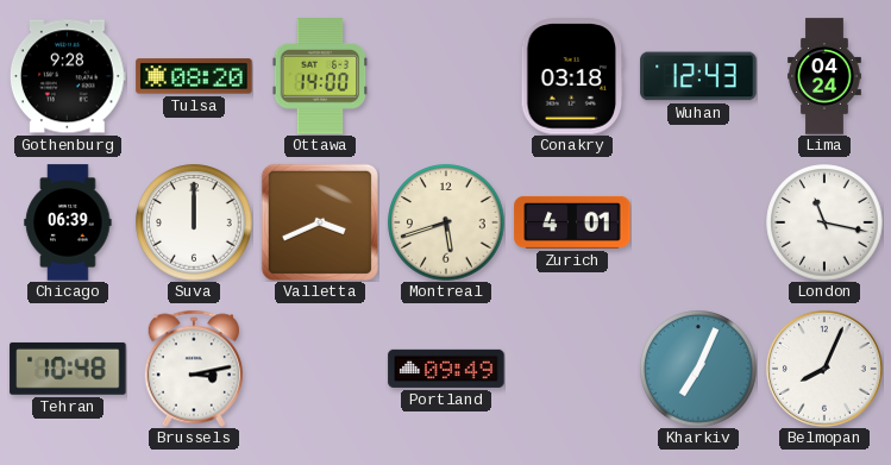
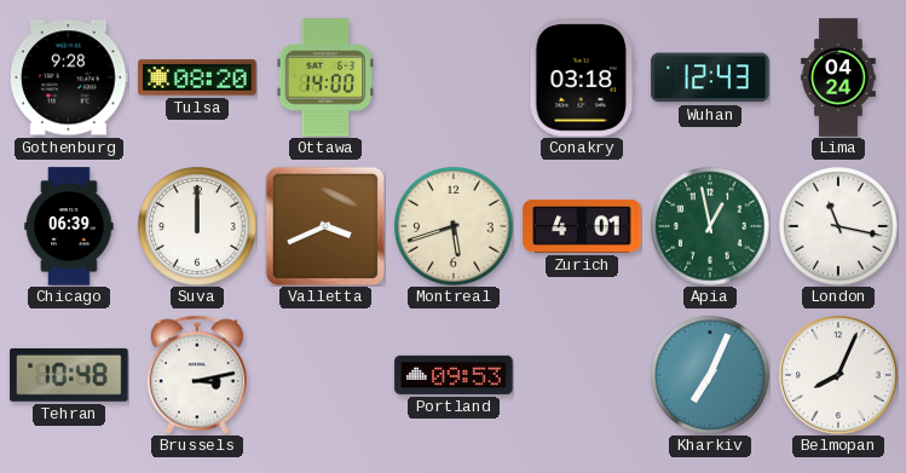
Apia: none -> 12:58
Portland: 09:49 -> 09:53
